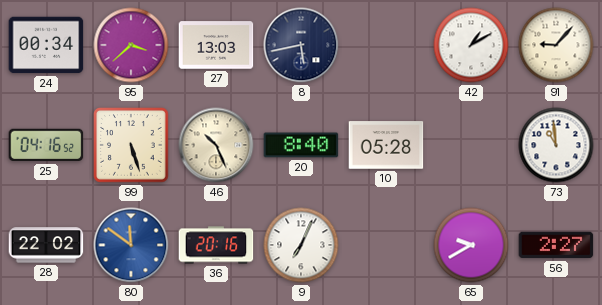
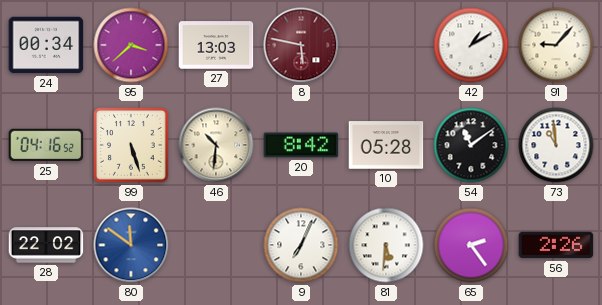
8: 5:43 -> 5:47
8 dial: navy -> burgundy
46: 10:26 -> 10:31
20: 8:40 -> 8:42
54: none -> 11:09
36: 20:16 -> none
81: none -> 5:31
65: 9:40 -> 2:24
56: 2:27 -> 2:26
